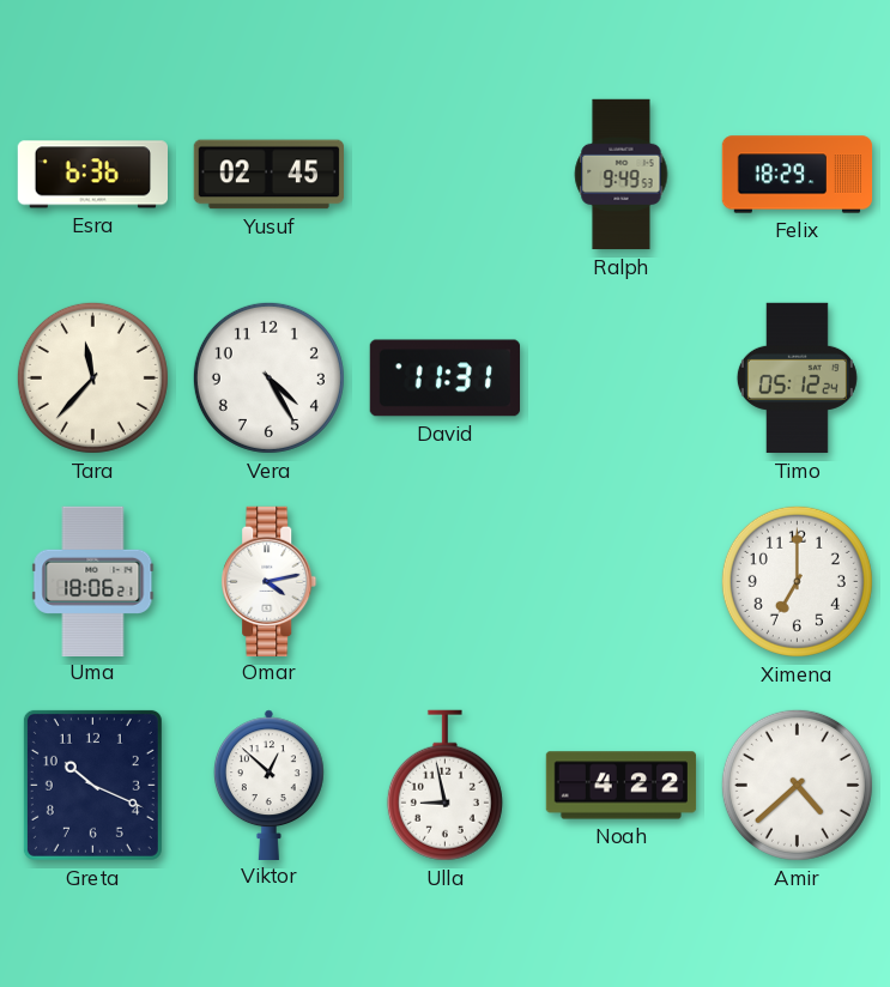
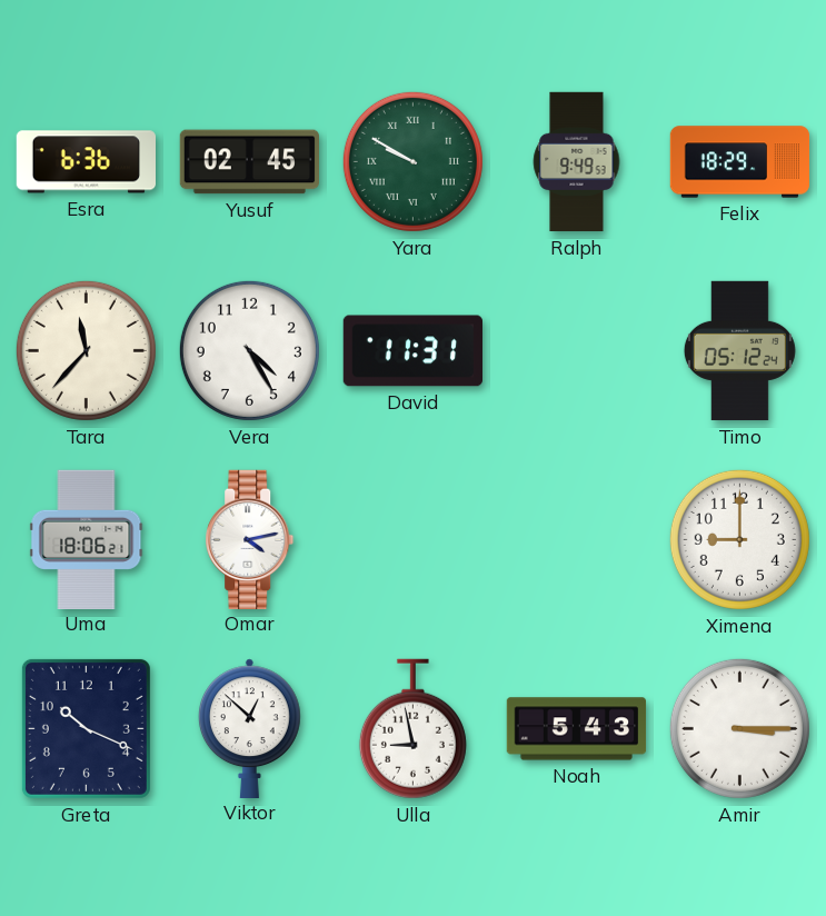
Yara: none -> 9:50
Ximena: 7:00 -> 9:00
Noah: 4:22 -> 5:43
Amir: 4:38 -> 3:15
